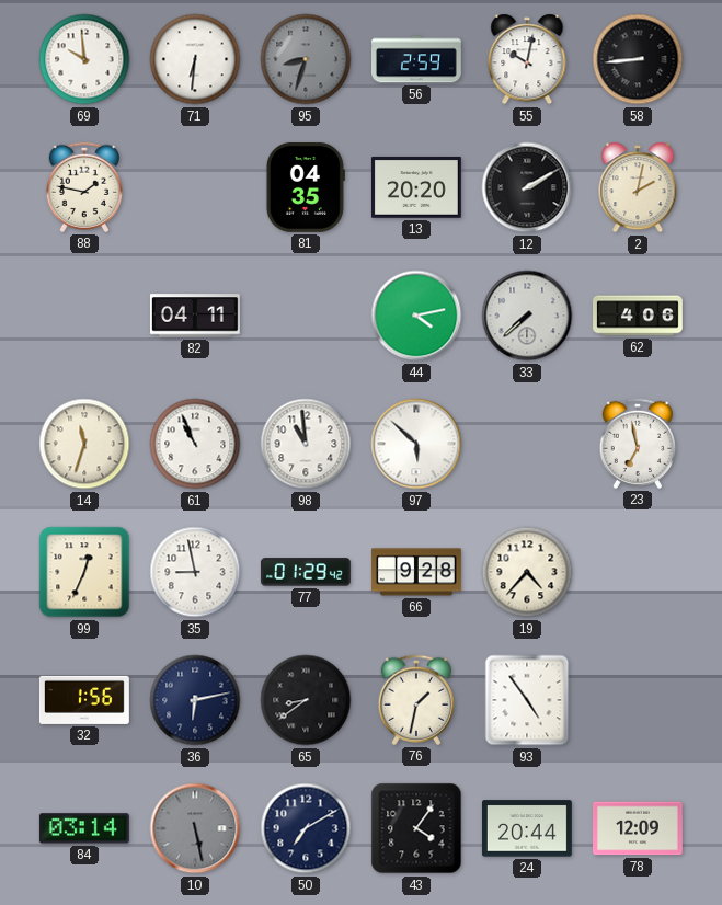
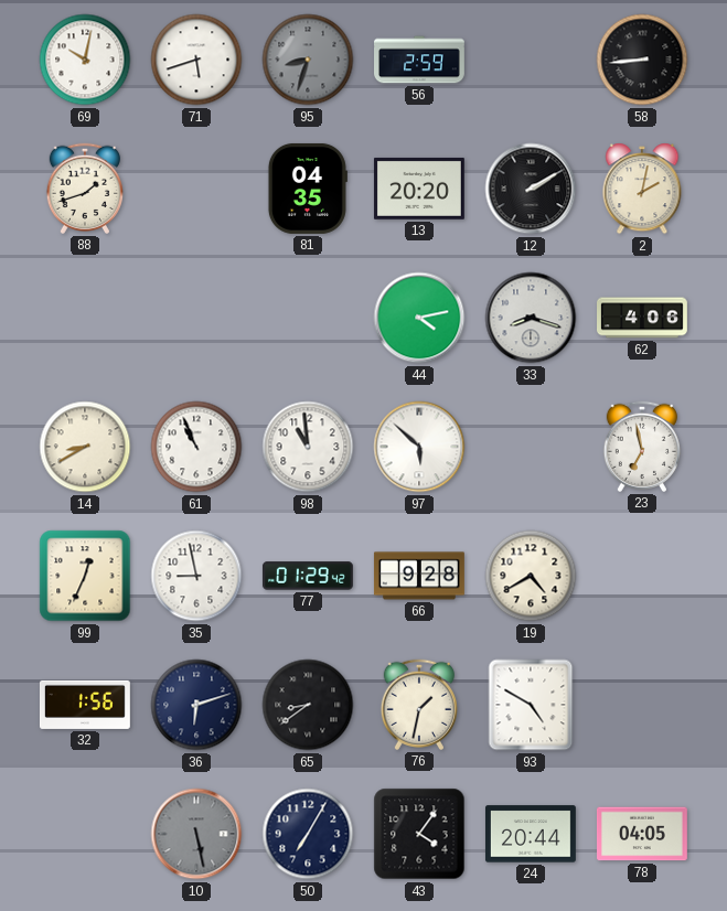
69: 9:59 -> 10:02
71: 6:31 -> 5:42
55: 10:02 -> none
88: 1:47 -> 1:42
82: 04:11 -> none
33: 7:38 -> 8:18
14: 11:33 -> 8:40
19: 4:37 -> 4:40
36: 6:13 -> 6:12
93: 4:54 -> 4:50
84: 03:14 -> none
50: 7:10 -> 7:05
78: 12:09 -> 04:05
